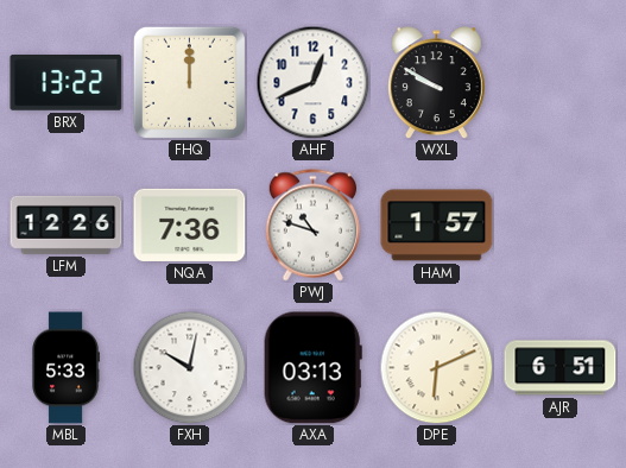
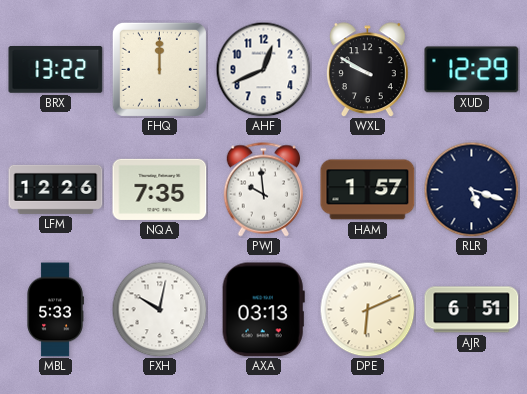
XUD: none -> 12:29
NQA: 7:36 -> 7:35
PWJ: 10:48 -> 9:59
RLR: none -> 5:18
